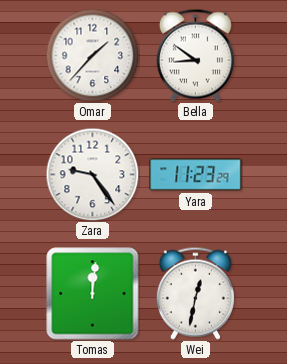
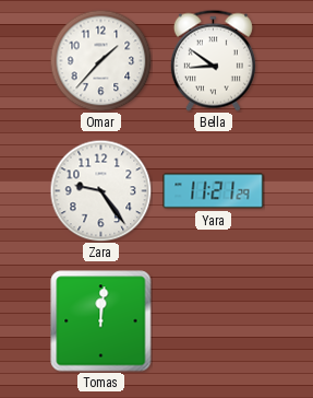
Yara: 11:23 -> 11:21
Wei: 12:32 -> none
